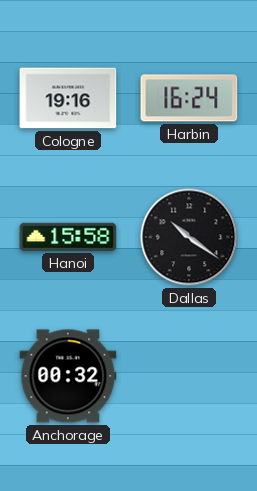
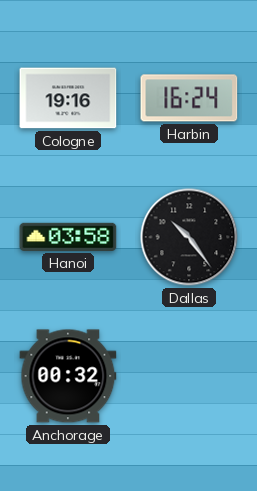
Hanoi: 15:58 -> 03:58
Dallas: 10:21 -> 10:24
